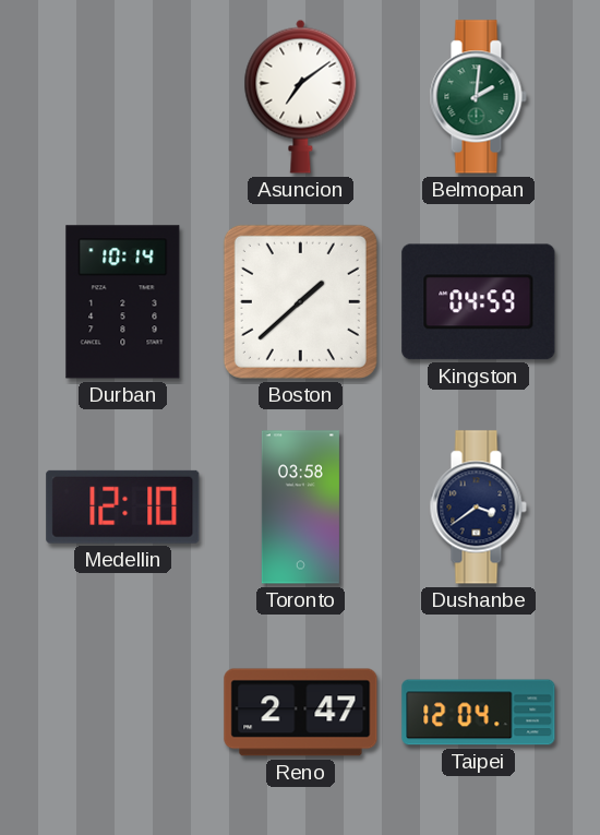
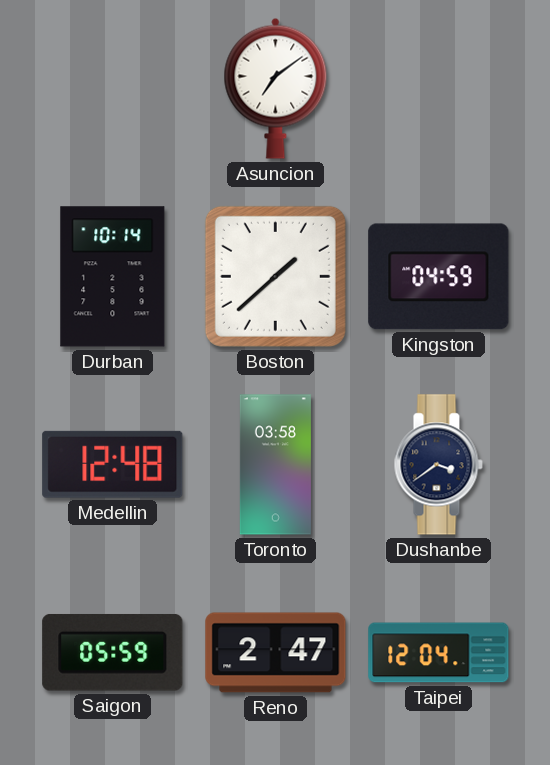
Belmopan: 2:01 -> none
Medellin: 12:10 -> 12:48
Saigon: none -> 05:59
